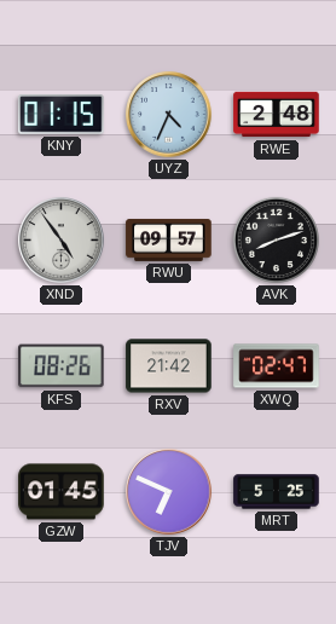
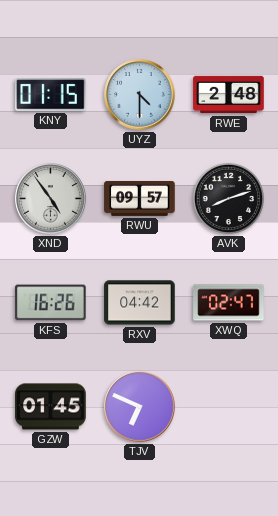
UYZ: 4:34 -> 4:30
KFS: 08:26 -> 16:26
RXV: 21:42 -> 04:42
MRT: 5:25 -> none
